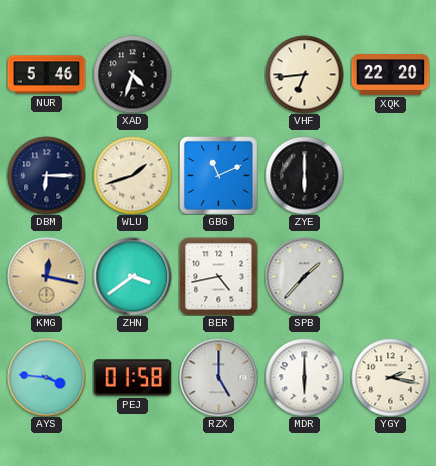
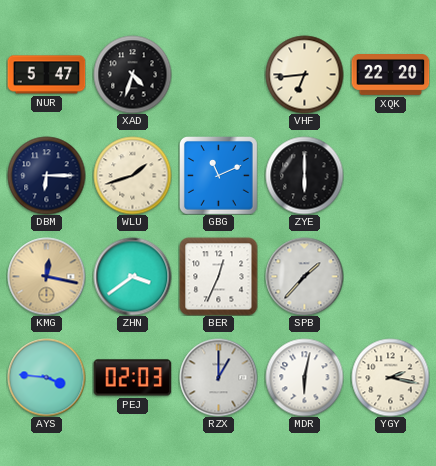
NUR: 5:46 -> 5:47
BER: 4:43 -> 12:34
PEJ: 01:58 -> 02:03
RZX: 5:00 -> 1:00
MDR: 6:00 -> 6:02
